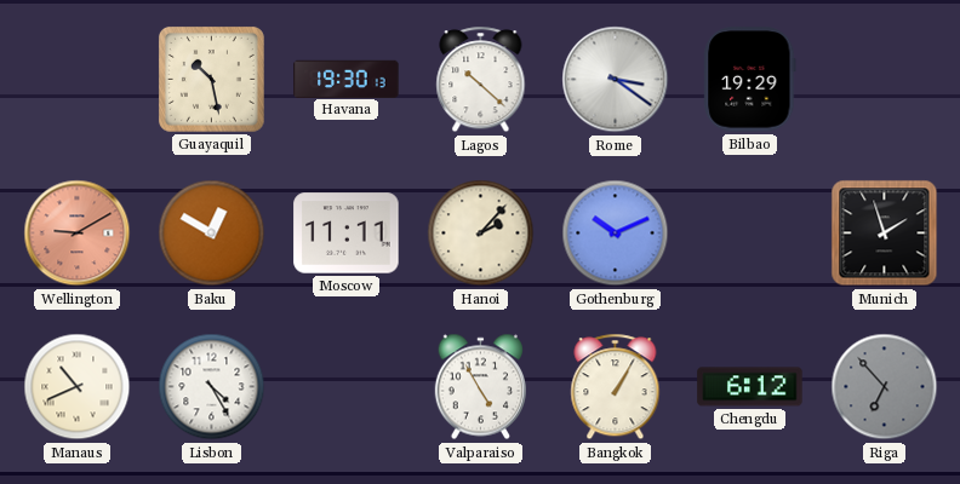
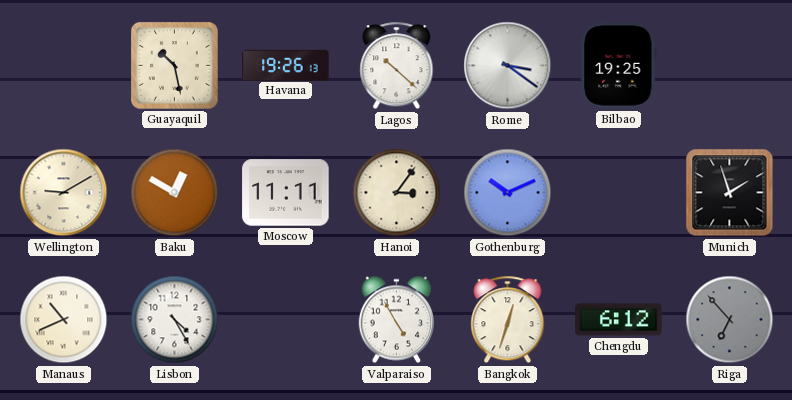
Havana: 19:30 -> 19:26
Bilbao: 19:29 -> 19:25
Wellington dial: salmon -> cream
Hanoi: 2:07 -> 3:06
Bangkok: 1:05 -> 12:33
